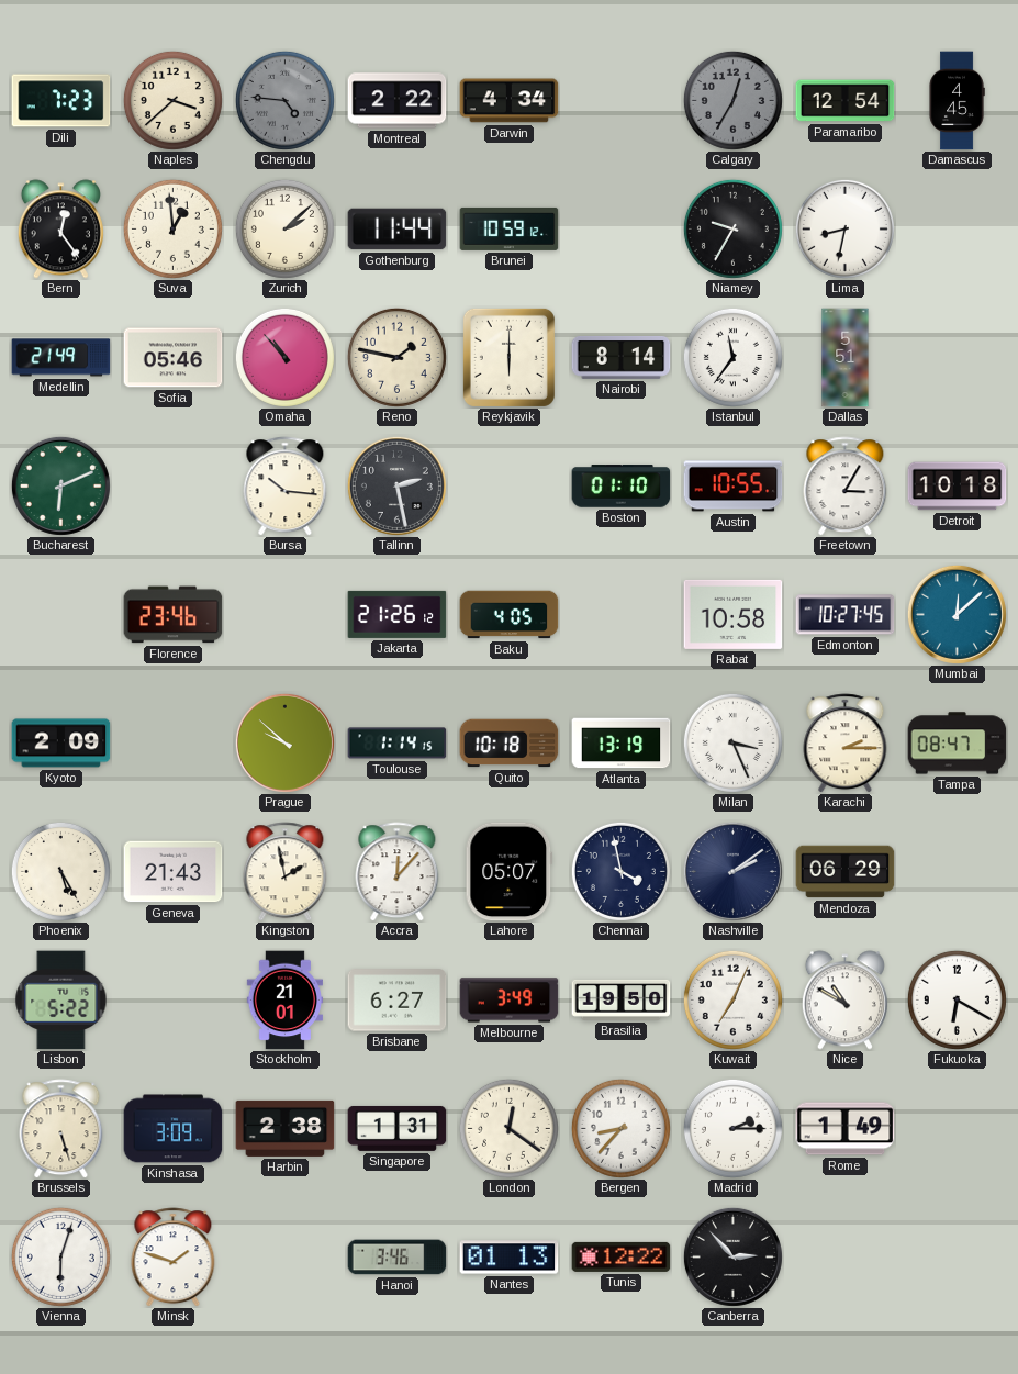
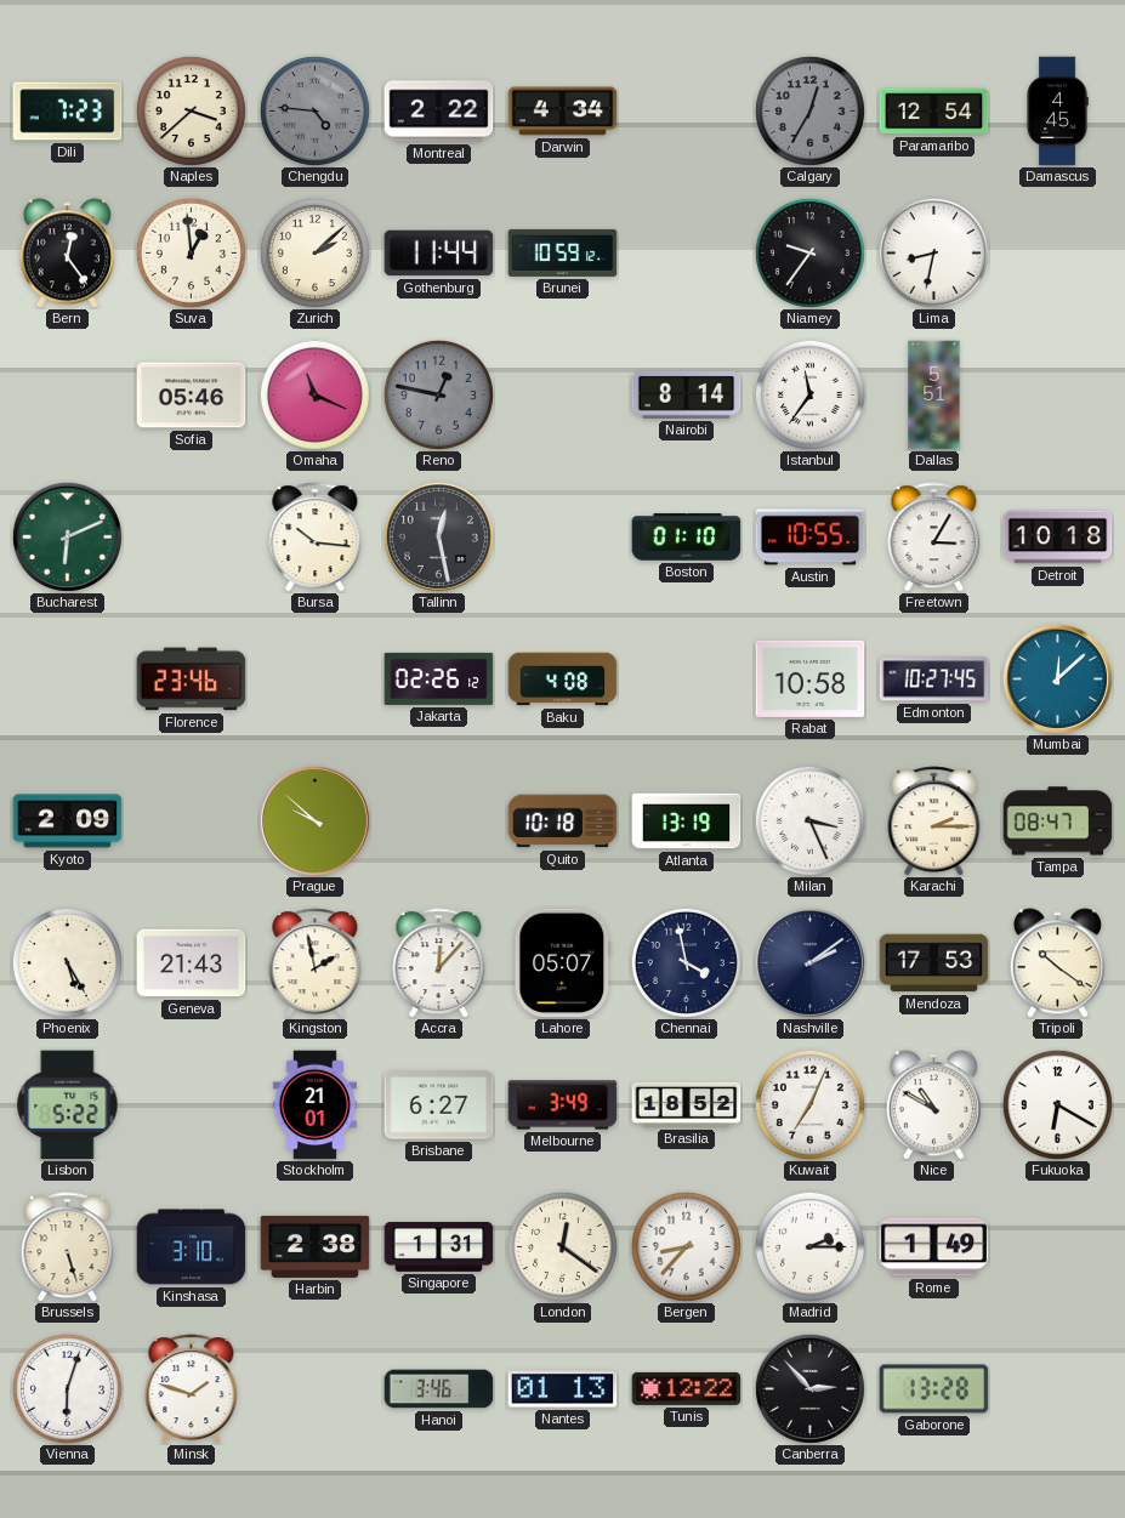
Niamey: 9:35 -> 9:36
Medellin: 21:49 -> none
Omaha: 10:53 -> 11:19
Reno: 1:47 -> 12:47
Reno dial: cream -> grey
Reykjavik: 6:00 -> none
Tallinn: 2:28 -> 12:28
Jakarta: 21:26 -> 02:26
Baku: 4:05 -> 4:08
Toulouse: 1:14 -> none
Mendoza: 06:29 -> 17:53
Tripoli: none -> 10:21
Brasilia: 19:50 -> 18:52
Kinshasa: 3:09 -> 3:10
Gaborone: none -> 13:28
